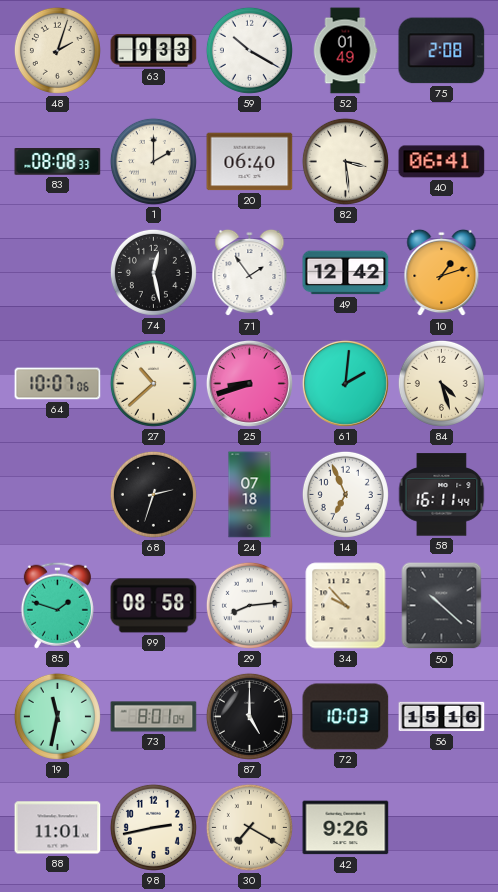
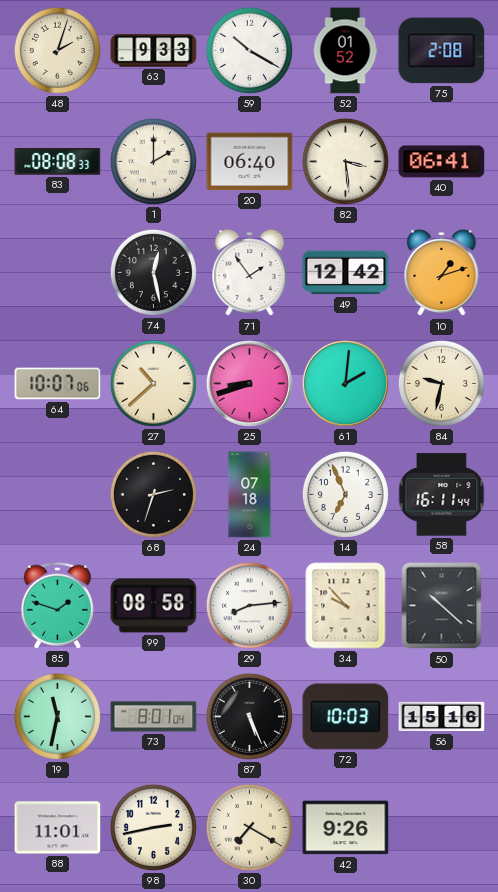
52: 01:49 -> 01:52
84: 4:27 -> 9:32
87: 5:00 -> 5:26
